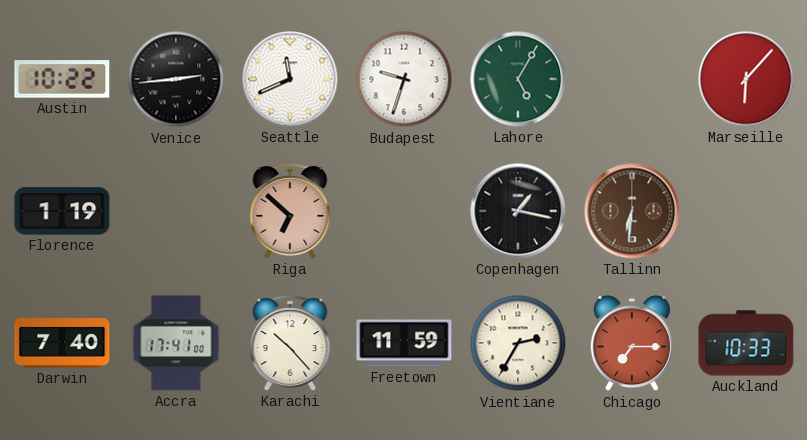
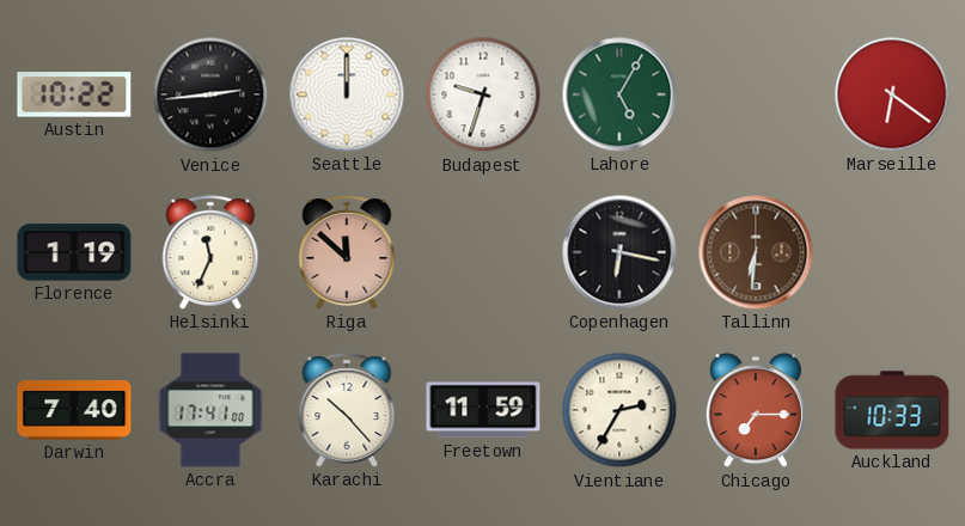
Seattle: 11:41 -> 12:00
Marseille: 6:07 -> 6:21
Helsinki: none -> 11:34
Riga: 6:52 -> 11:52
Copenhagen: 1:17 -> 6:17
